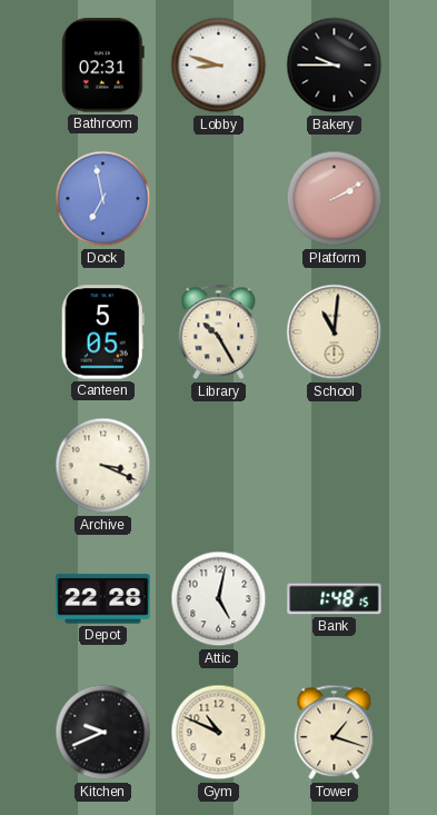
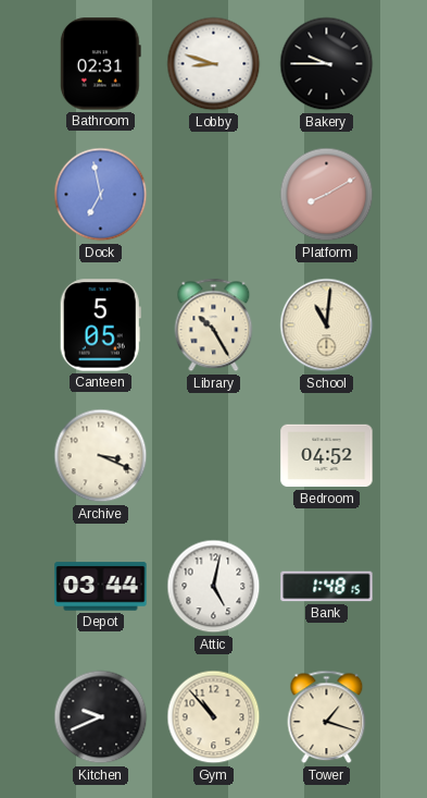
Platform: 2:10 -> 8:10
Bedroom: none -> 04:52
Depot: 22:28 -> 03:44
Gym: 10:49 -> 10:53
